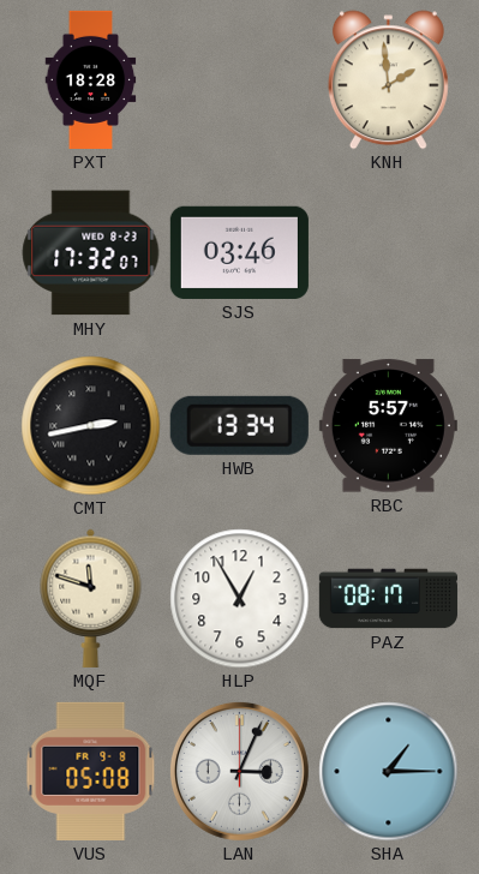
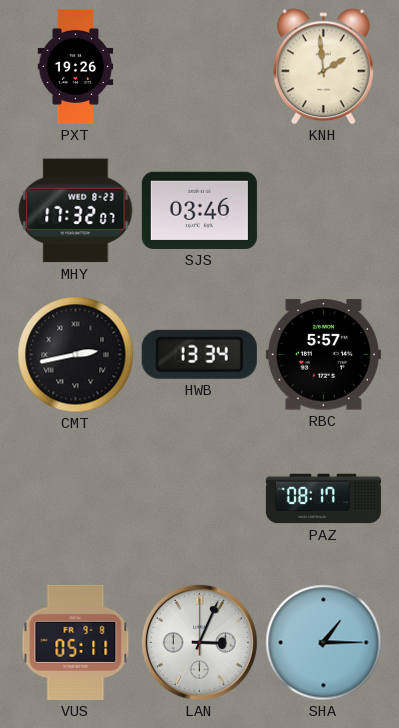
PXT: 18:28 -> 19:26
MQF: 11:48 -> none
HLP: 12:55 -> none
VUS: 05:08 -> 05:11
